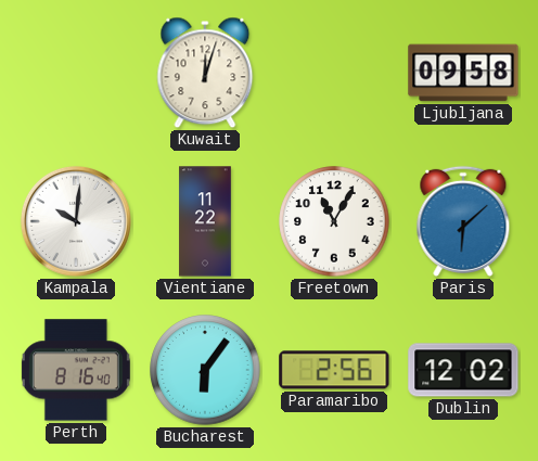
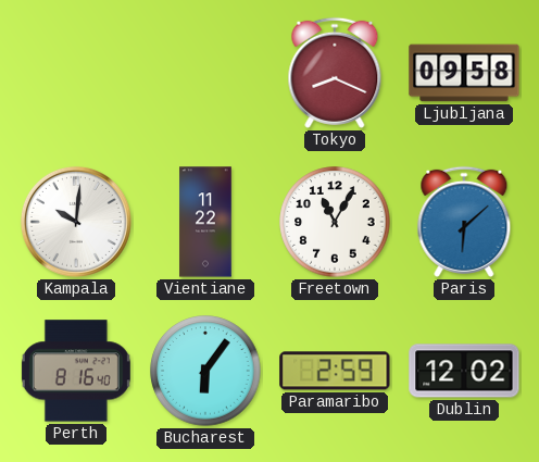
Kuwait: 12:03 -> none
Tokyo: none -> 8:19
Paramaribo: 2:56 -> 2:59
